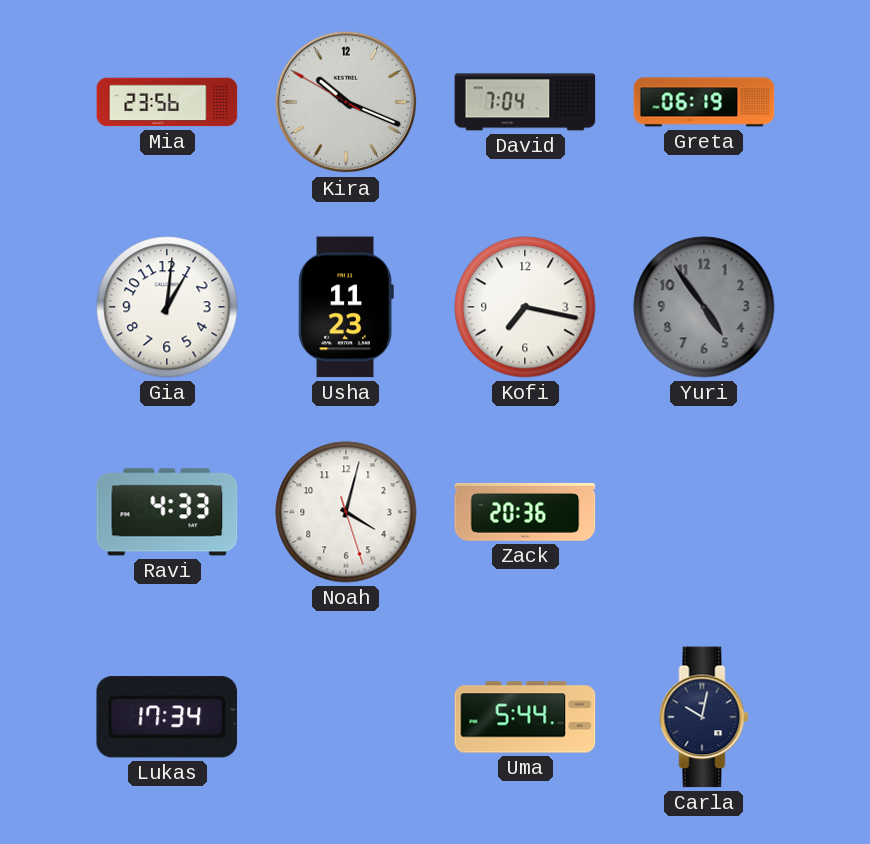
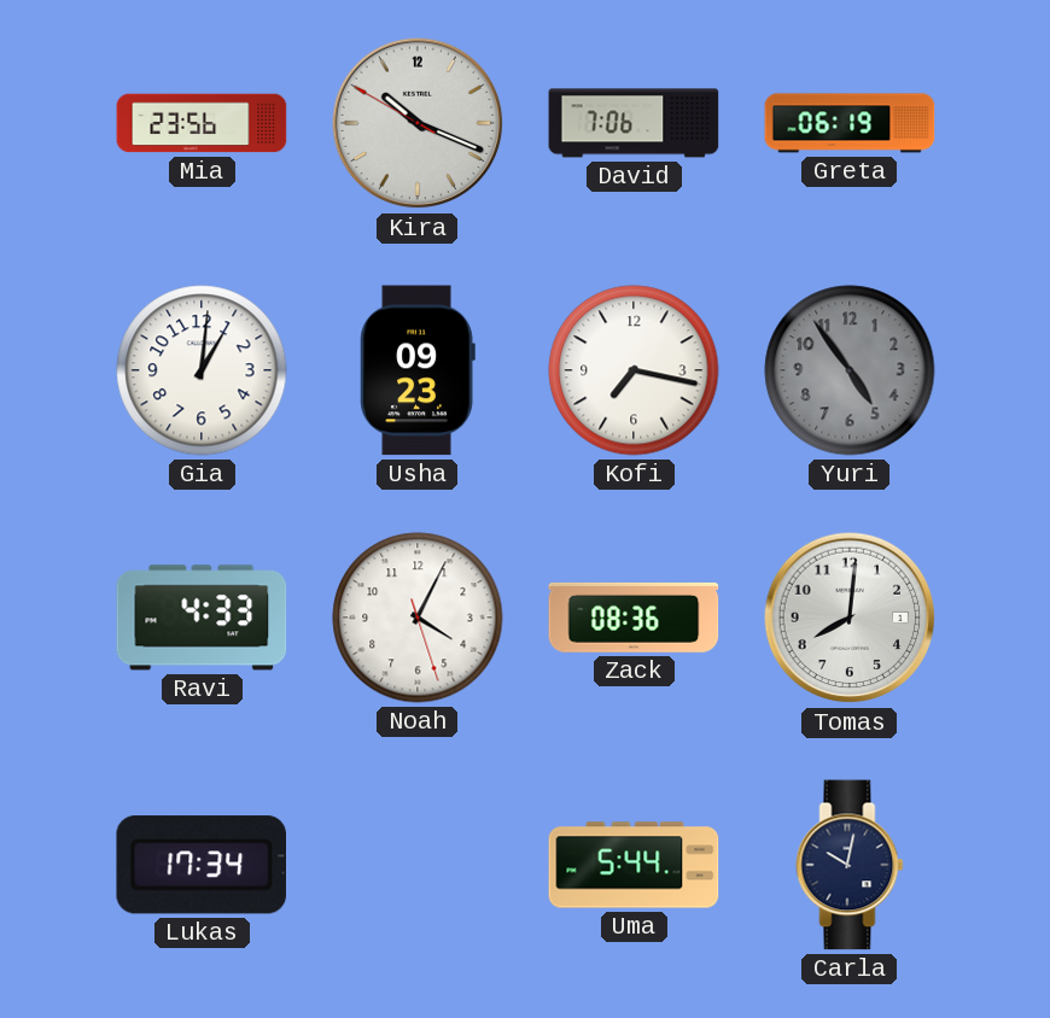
David: 7:04 -> 7:06
Usha: 11:23 -> 09:23
Noah: 4:02 -> 4:04
Zack: 20:36 -> 08:36
Tomas: none -> 8:01
